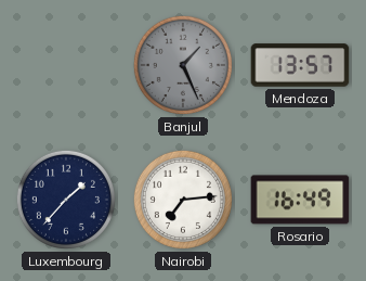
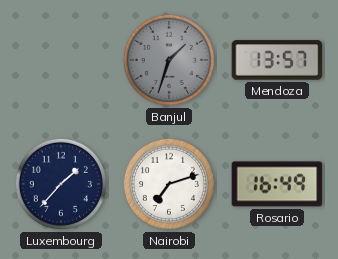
Banjul: 1:26 -> 1:33
Nairobi: 7:14 -> 7:12
